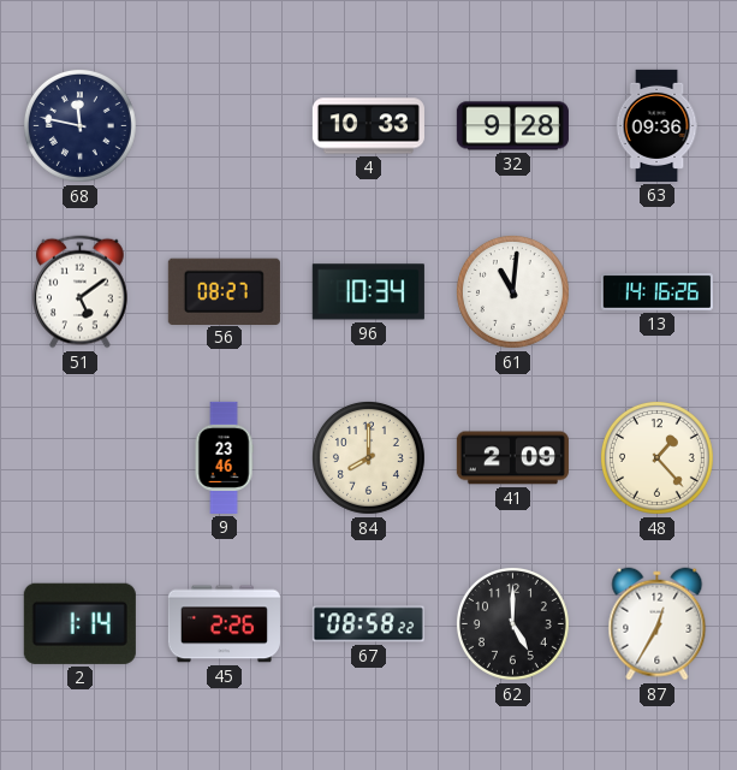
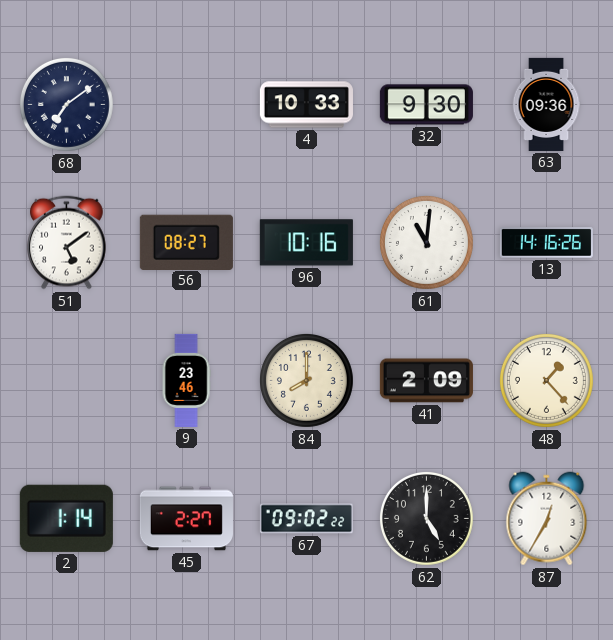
68: 11:47 -> 7:09
32: 9:28 -> 9:30
96: 10:34 -> 10:16
45: 2:26 -> 2:27
67: 08:58 -> 09:02
